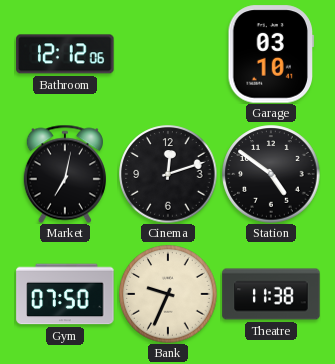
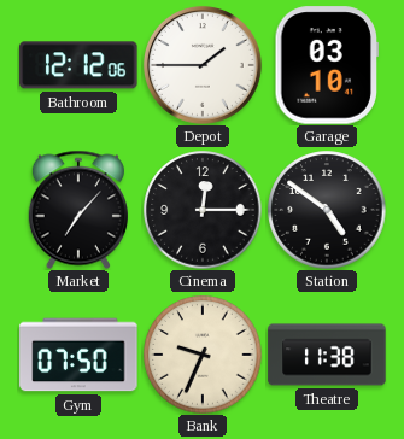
Depot: none -> 1:45
Market: 7:02 -> 7:07
Cinema: 12:12 -> 12:15
